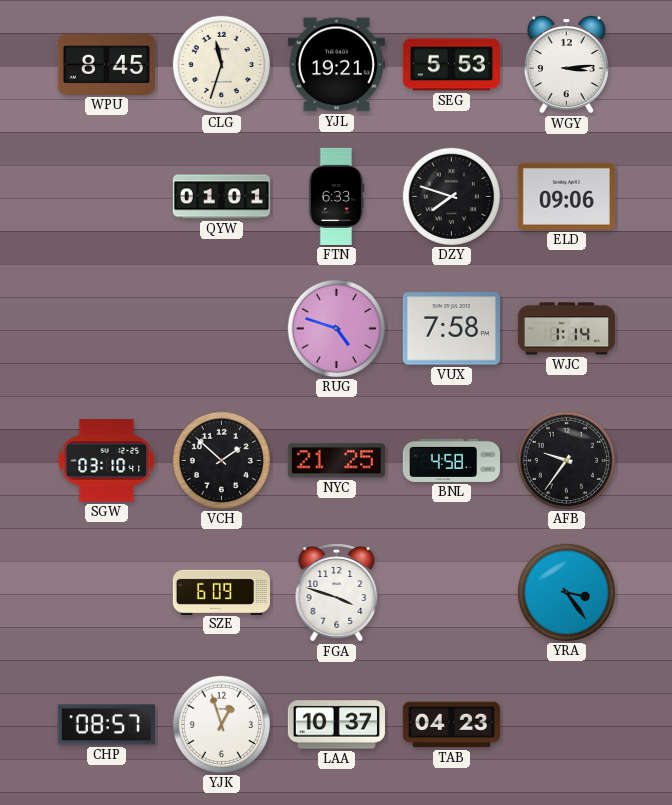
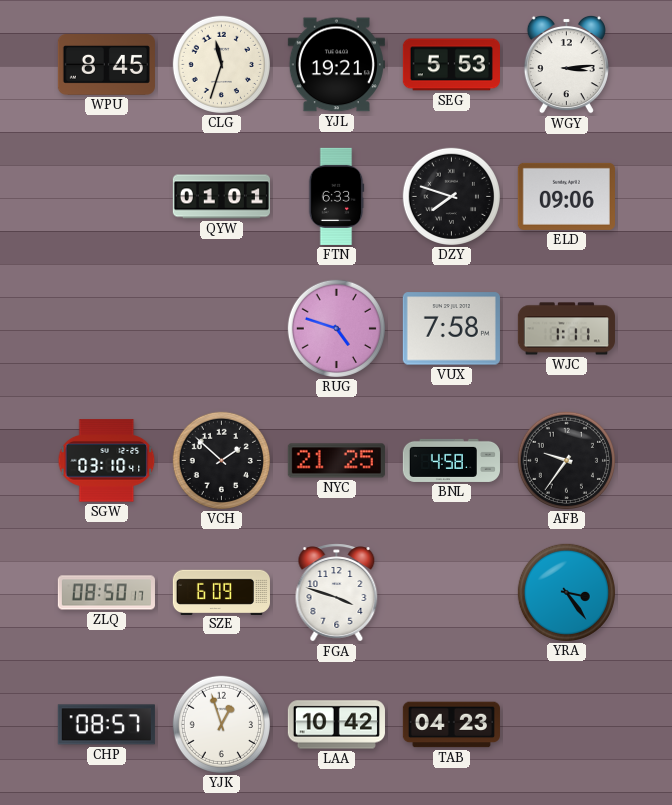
WJC: 1:14 -> 1:11
ZLQ: none -> 08:50
LAA: 10:37 -> 10:42
